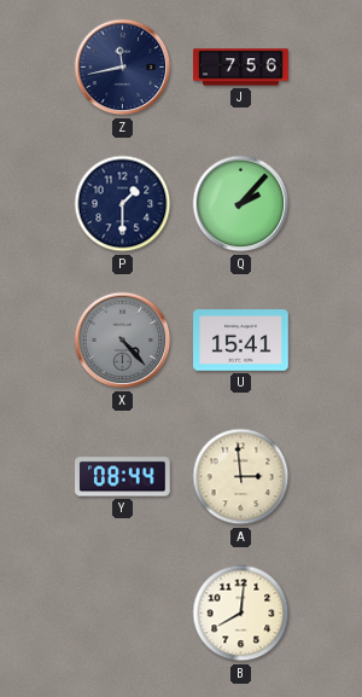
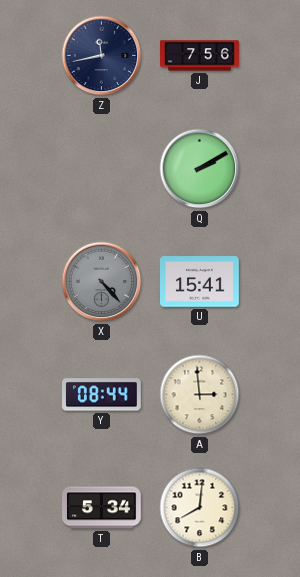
P: 1:30 -> none
Q: 2:07 -> 2:10
T: none -> 5:34
